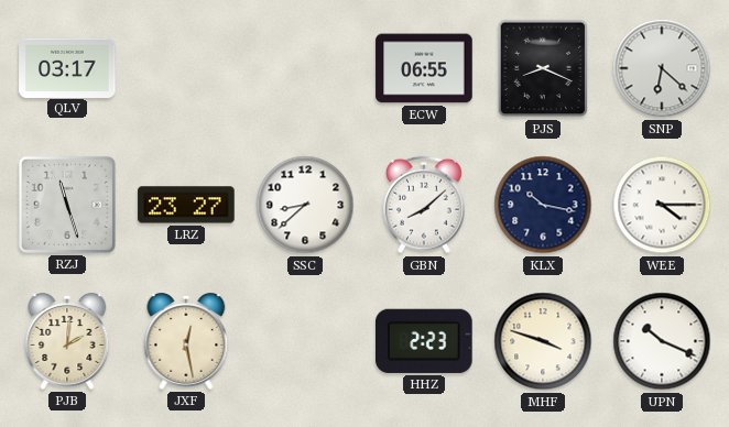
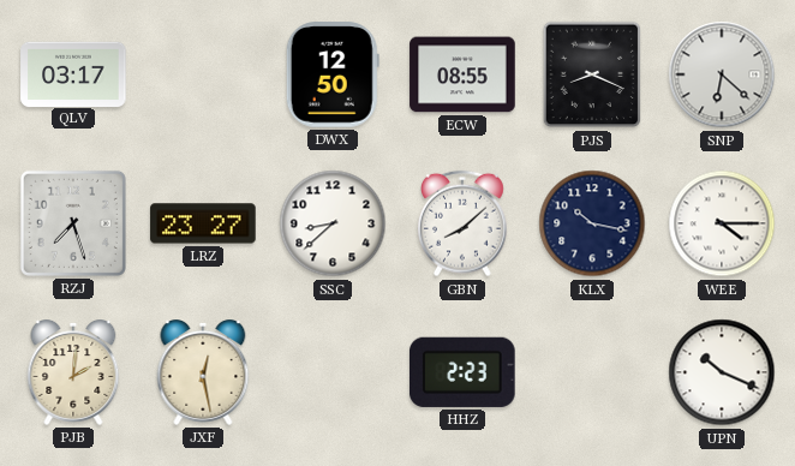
DWX: none -> 12:50
ECW: 06:55 -> 08:55
RZJ: 11:27 -> 7:27
MHF: 3:48 -> none
